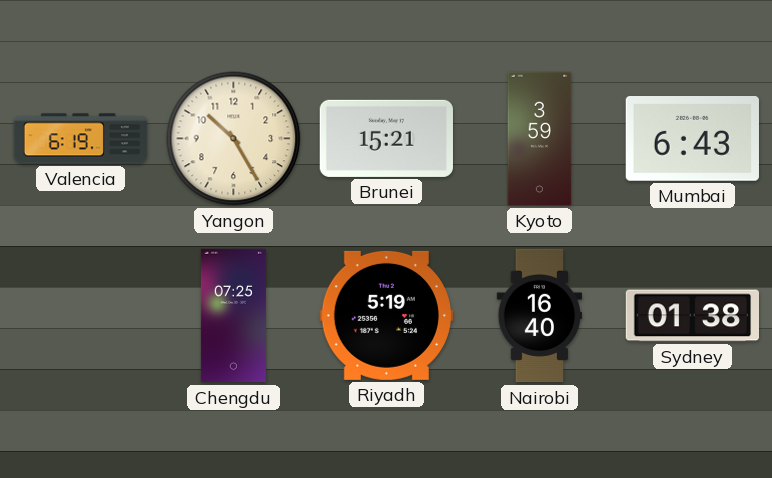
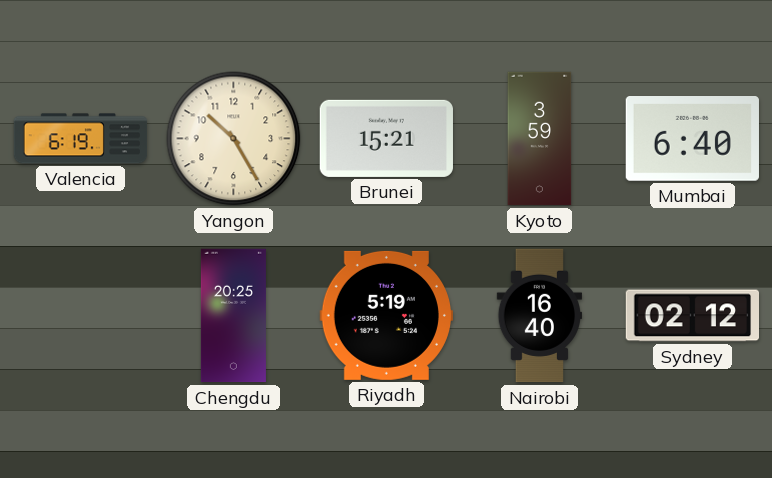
Mumbai: 6:43 -> 6:40
Chengdu: 07:25 -> 20:25
Sydney: 01:38 -> 02:12
